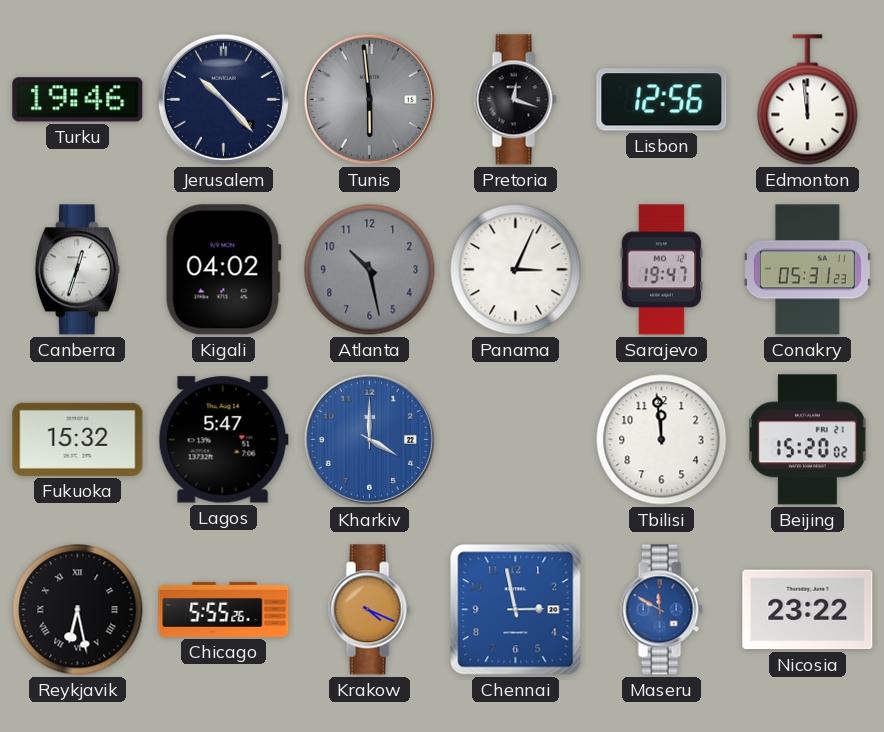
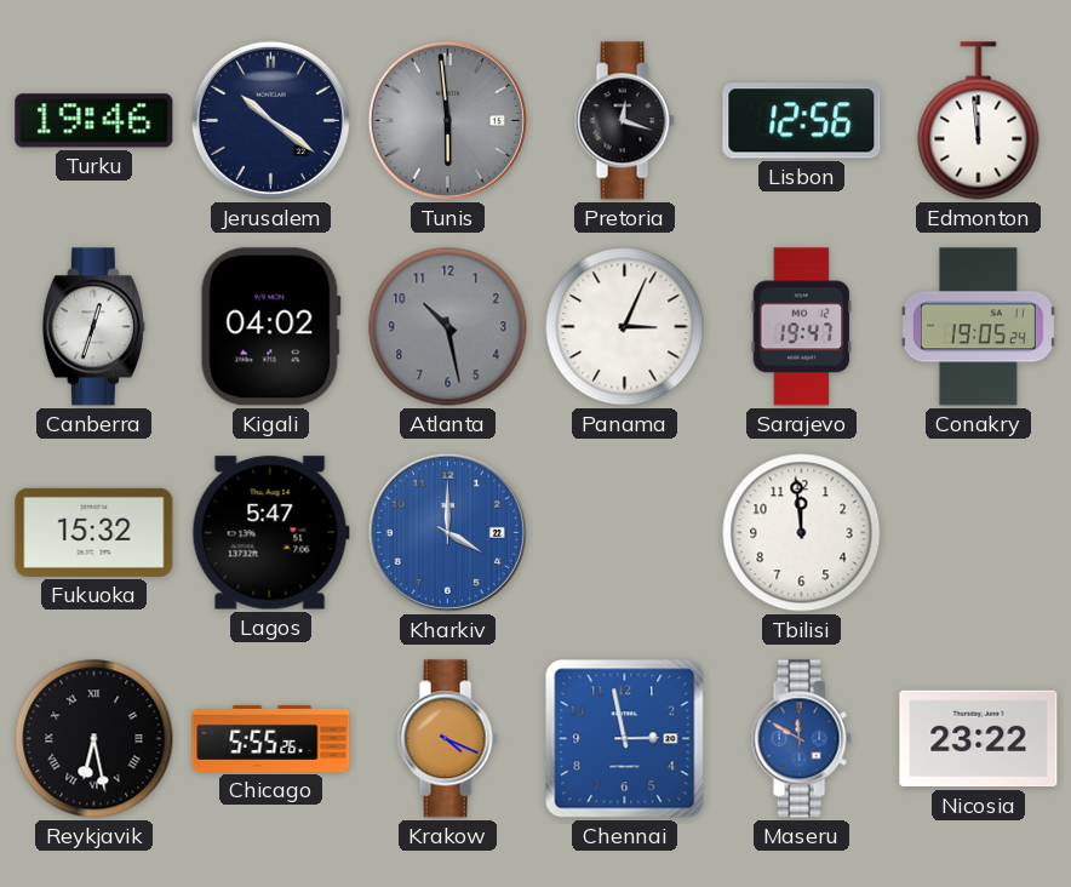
Jerusalem: 10:23 -> 10:21
Conakry: 05:31 -> 19:05
Beijing: 15:20 -> none
